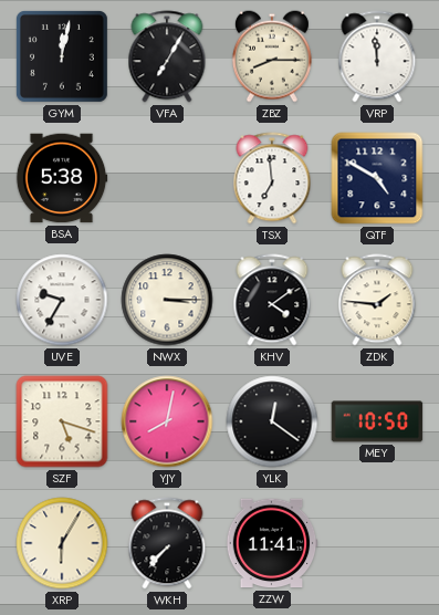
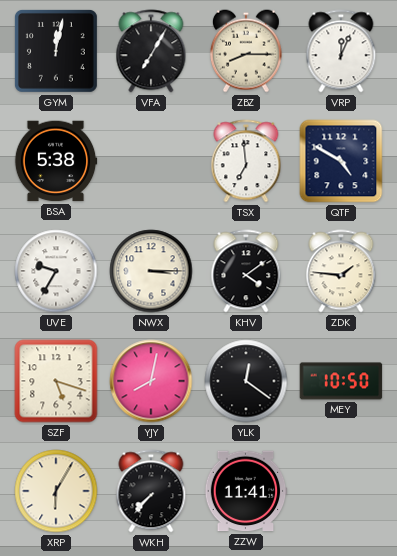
VRP: 11:59 -> 12:04
